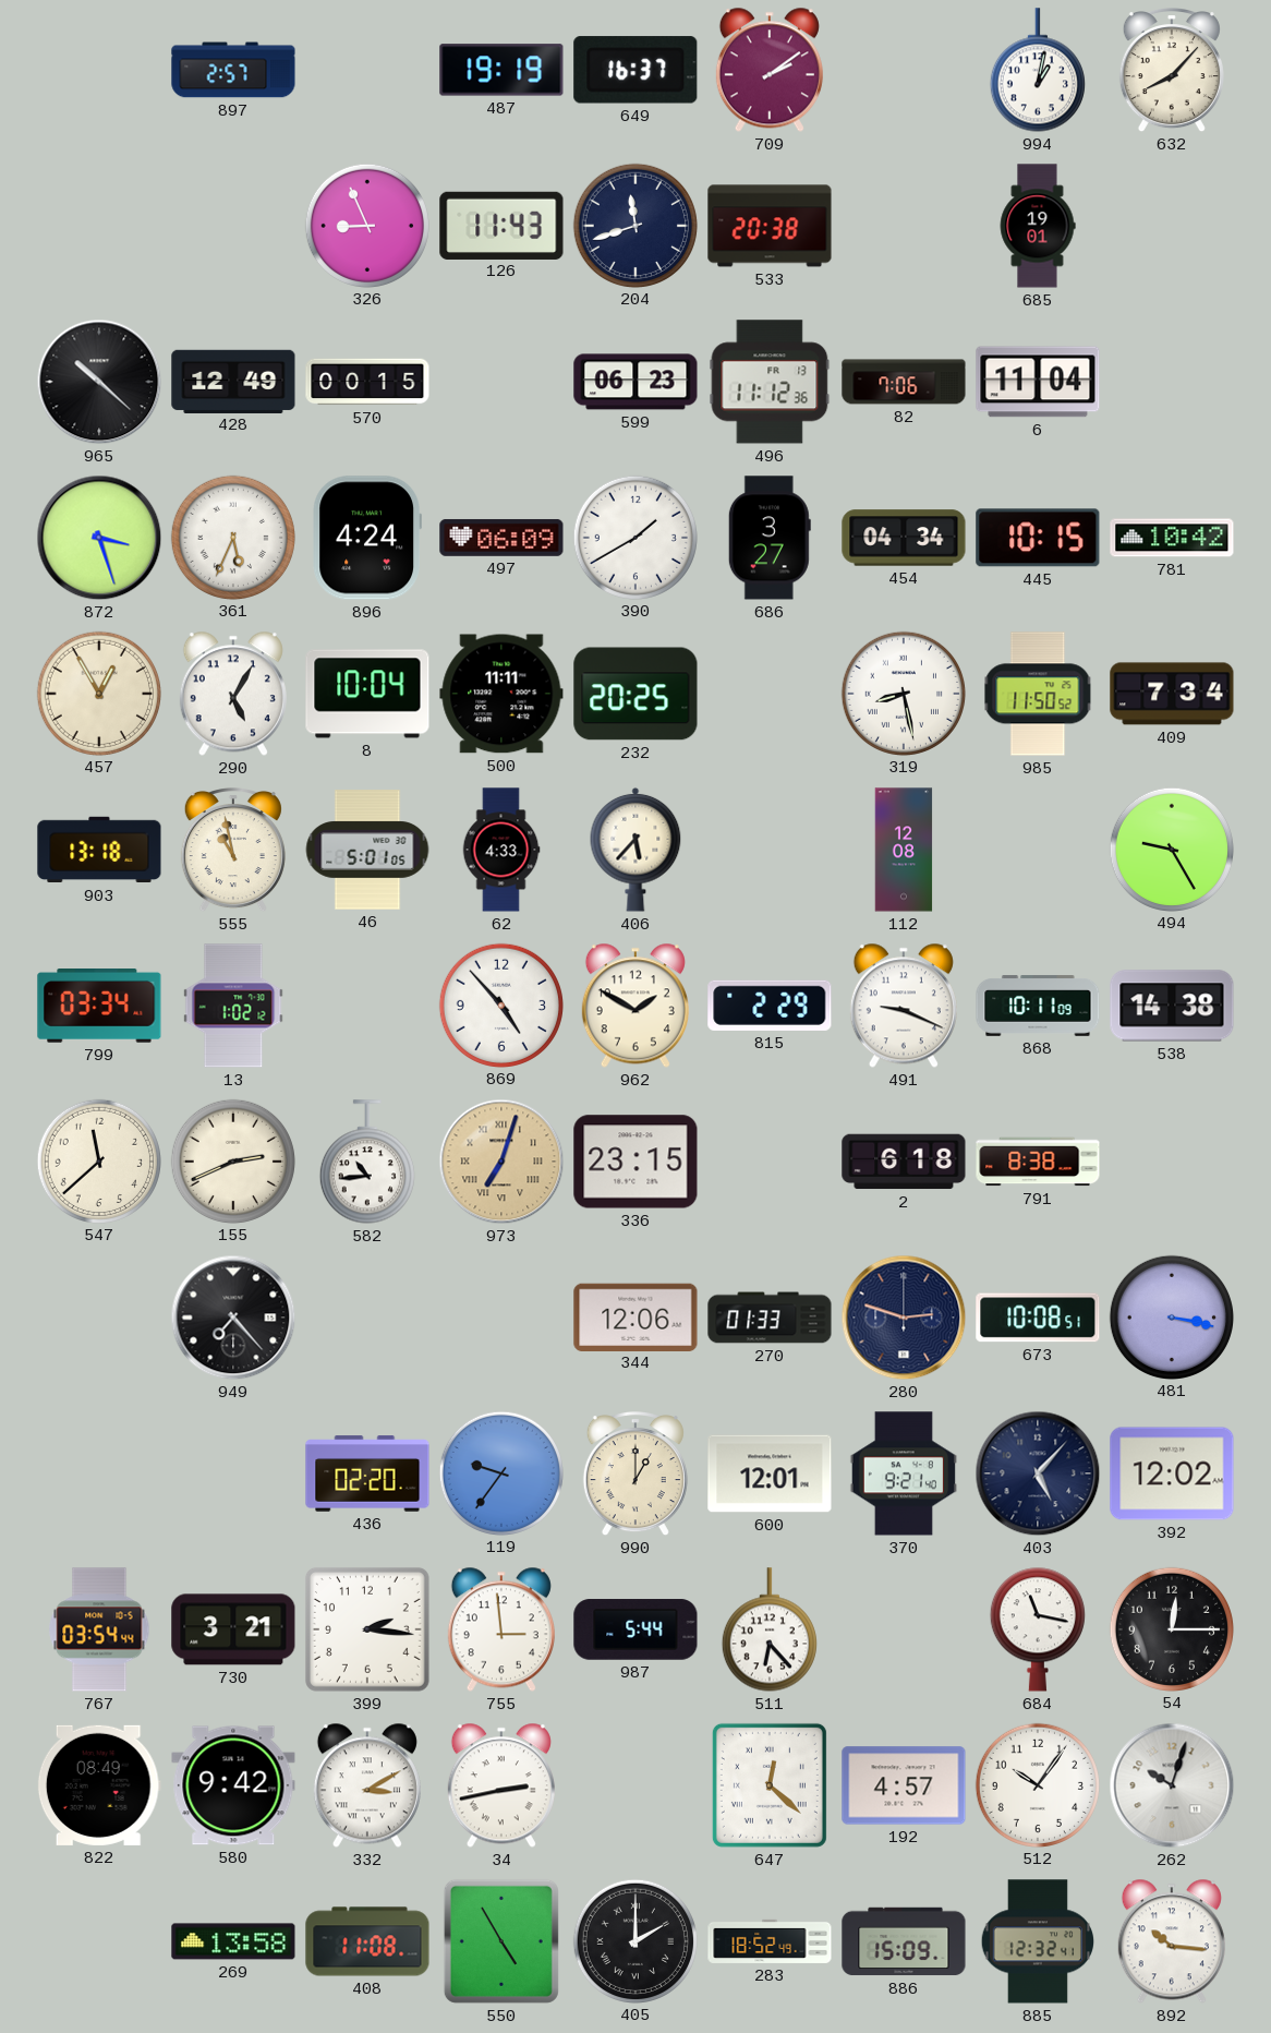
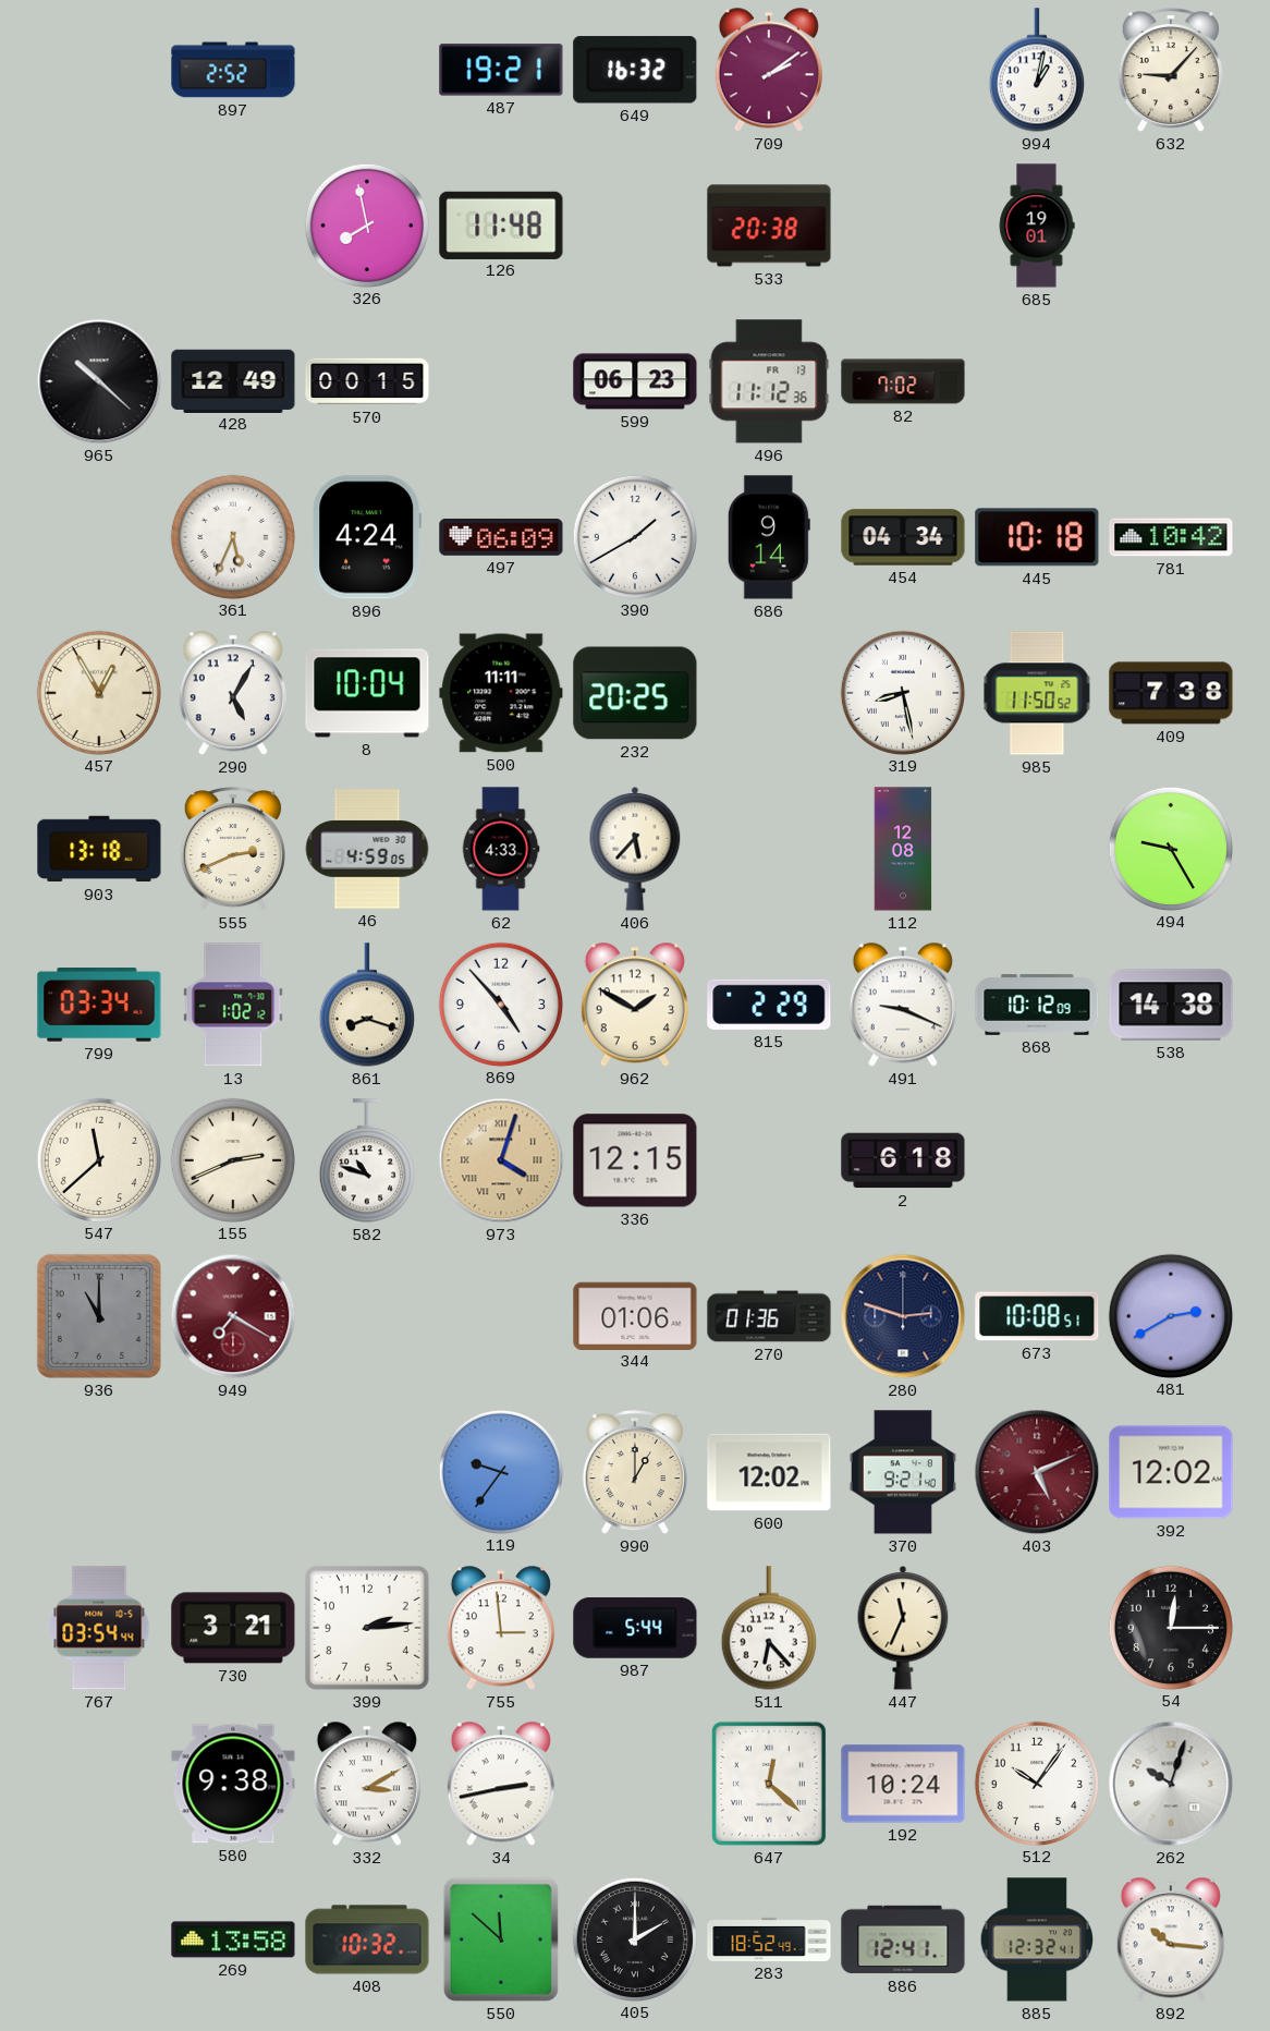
897: 2:57 -> 2:52
487: 19:19 -> 19:21
649: 16:37 -> 16:32
632: 8:07 -> 9:07
326: 8:56 -> 7:58
126: 11:43 -> 11:48
204: 11:42 -> none
82: 7:06 -> 7:02
6: 11:04 -> none
872: 3:27 -> none
686: 3:27 -> 9:14
445: 10:15 -> 10:18
409: 7:34 -> 7:38
555: 10:58 -> 2:41
46: 5:01 -> 4:59
861: none -> 8:18
868: 10:11 -> 10:12
582: 10:44 -> 10:48
973: 7:03 -> 4:03
336: 23:15 -> 12:15
791: 8:38 -> none
936: none -> 11:00
949: 7:23 -> 7:20
949 dial: black -> burgundy
344: 12:06 -> 01:06
270: 01:33 -> 01:36
481: 3:17 -> 2:40
436: 02:20 -> none
600: 12:01 -> 12:02
403: 5:07 -> 5:11
403 dial: navy -> burgundy
399: 2:16 -> 2:14
447: none -> 11:34
684: 11:17 -> none
822: 08:49 -> none
580: 9:42 -> 9:38
192: 4:57 -> 10:24
408: 11:08 -> 10:32
550: 4:55 -> 11:52
886: 15:09 -> 12:41
